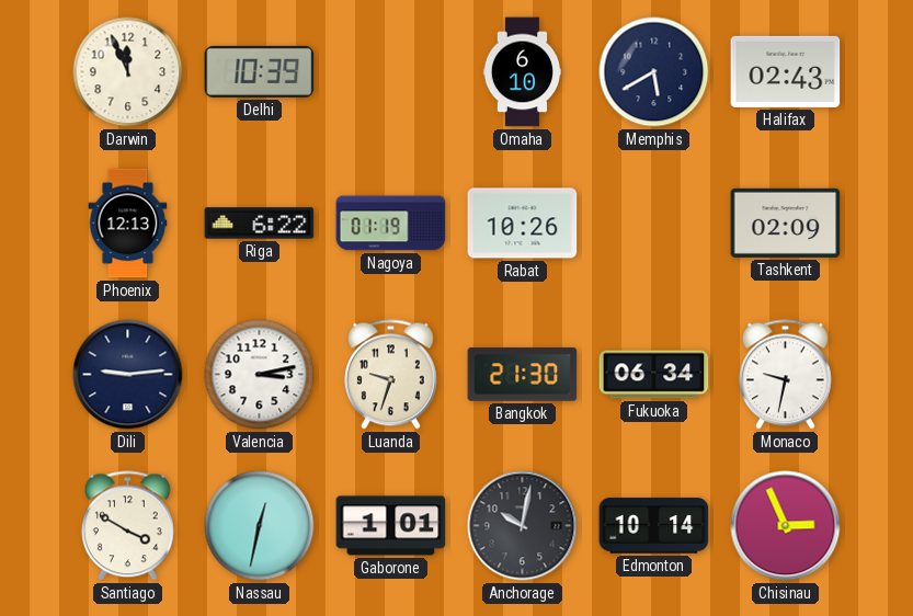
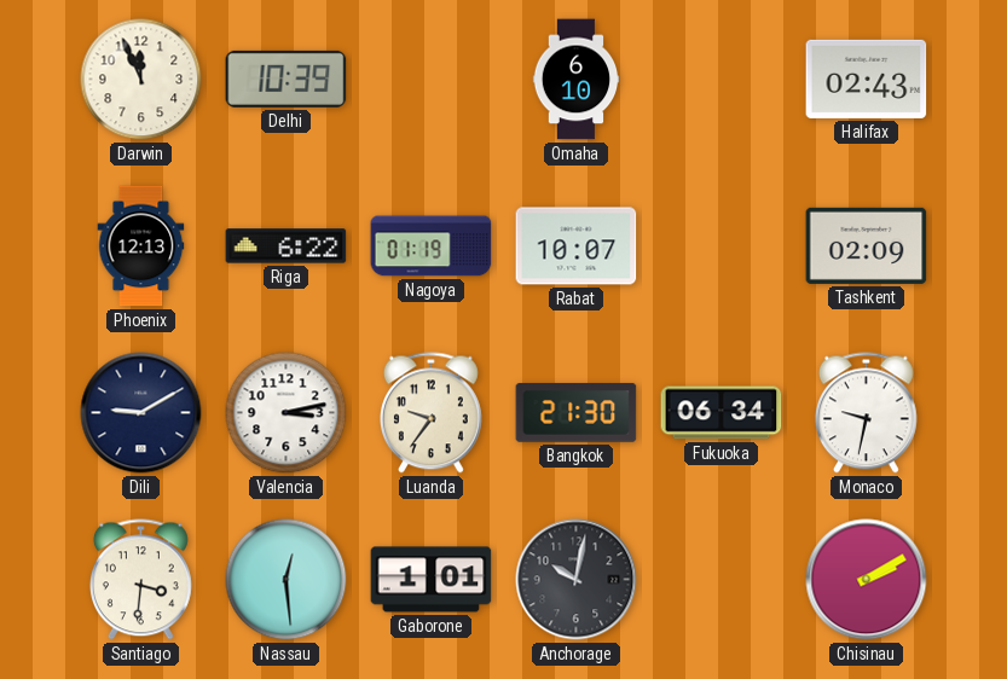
Memphis: 5:40 -> none
Rabat: 10:26 -> 10:07
Dili: 9:14 -> 9:10
Luanda: 9:33 -> 9:36
Santiago: 3:50 -> 3:31
Nassau: 12:32 -> 12:29
Edmonton: 10:14 -> none
Chisinau: 2:56 -> 2:10
